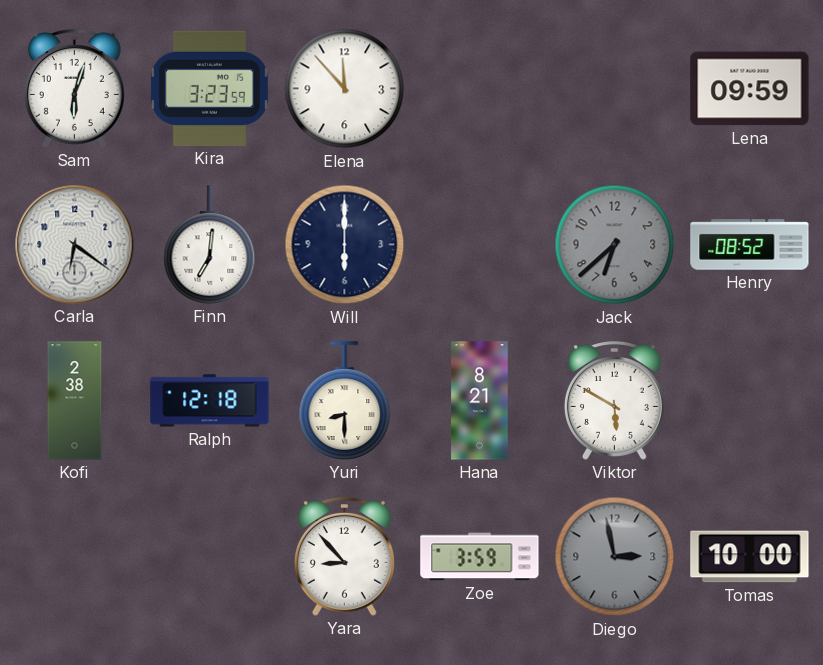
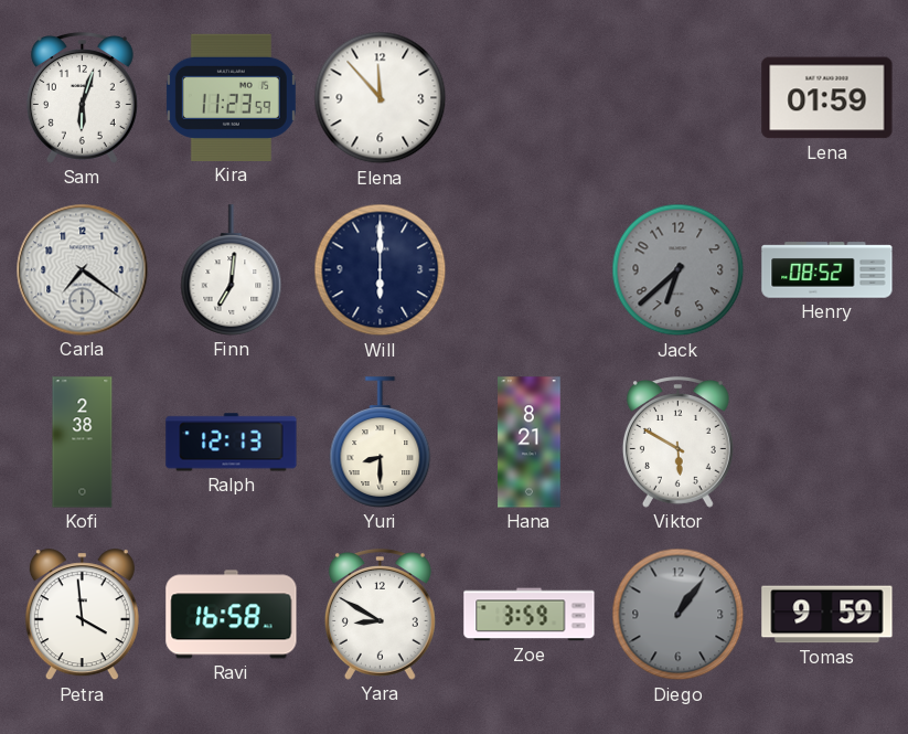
Kira: 3:23 -> 11:23
Lena: 09:59 -> 01:59
Carla: 6:21 -> 7:21
Ralph: 12:18 -> 12:13
Petra: none -> 3:59
Ravi: none -> 16:58
Yara: 8:53 -> 8:50
Diego: 2:58 -> 1:06
Tomas: 10:00 -> 9:59
